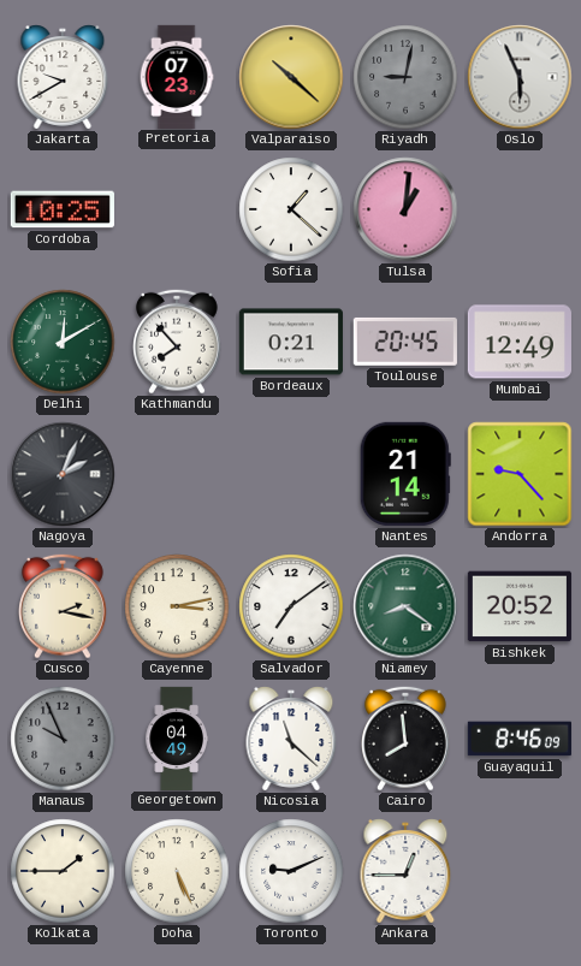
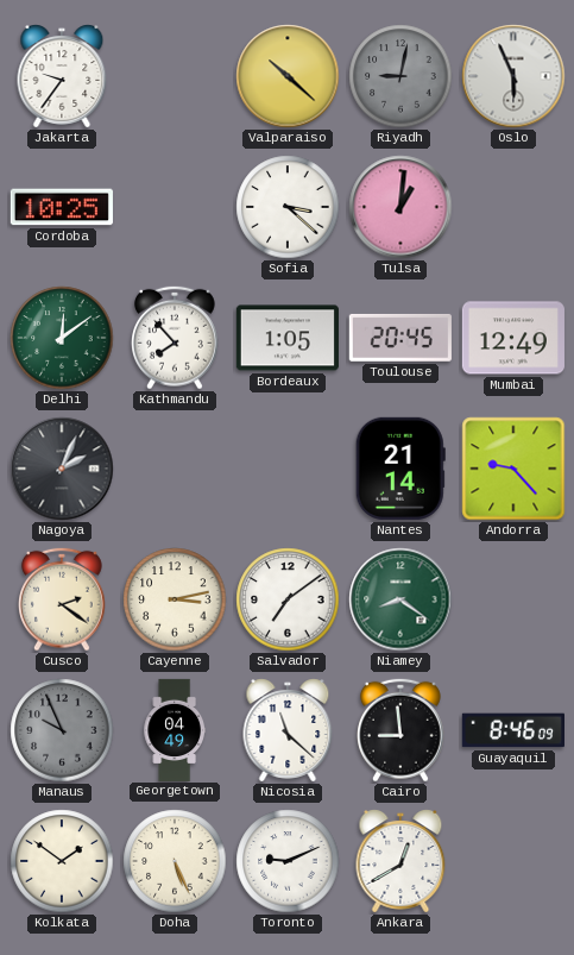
Jakarta: 9:40 -> 9:36
Pretoria: 07:23 -> none
Sofia: 1:22 -> 3:22
Delhi: 12:10 -> 12:09
Bordeaux: 0:21 -> 1:05
Cusco: 2:17 -> 2:21
Bishkek: 20:52 -> none
Cairo: 7:59 -> 8:59
Kolkata: 1:45 -> 1:51
Ankara: 12:45 -> 12:40
